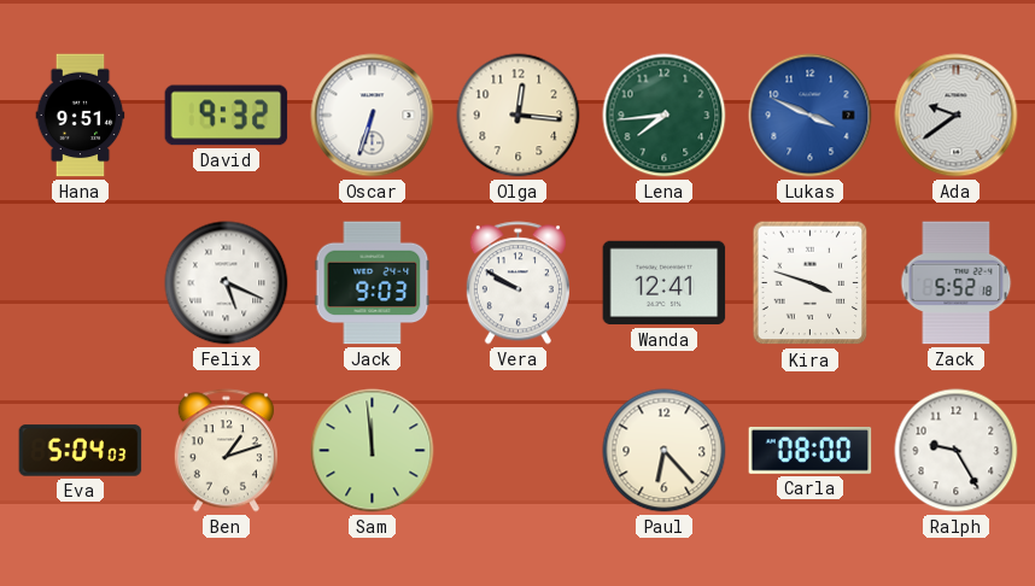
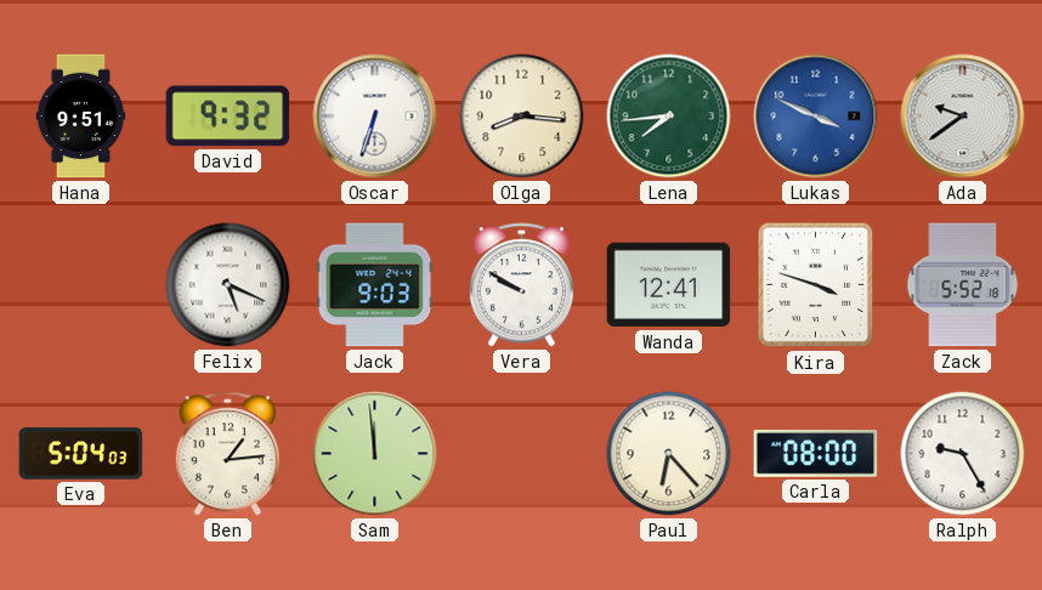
Olga: 12:16 -> 8:16
Ben: 1:12 -> 1:14
